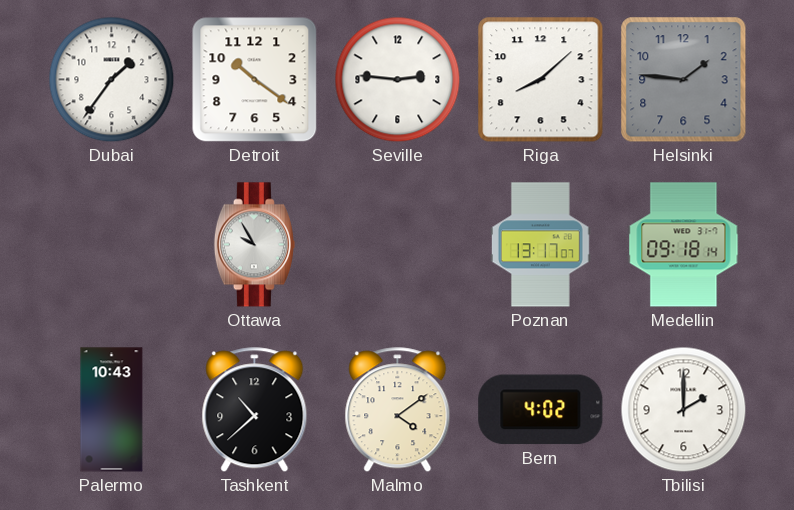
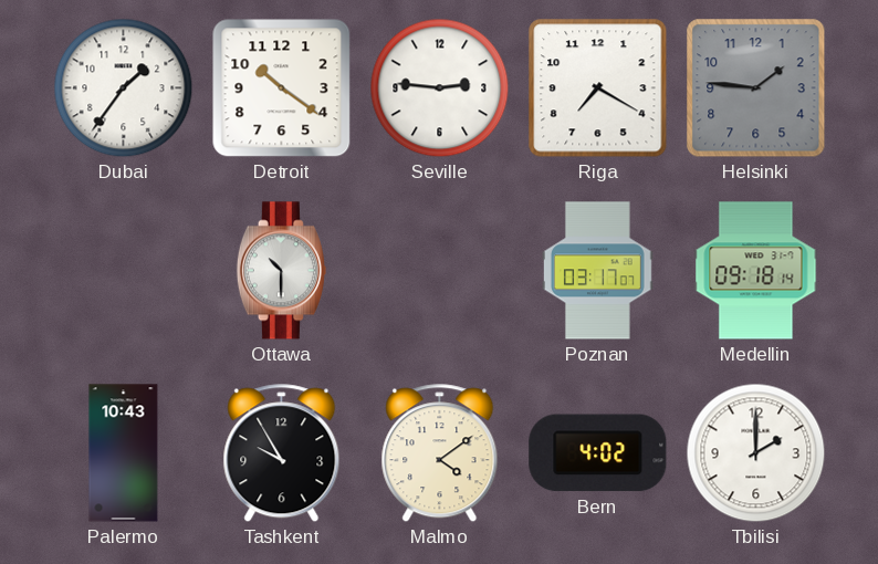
Riga: 8:08 -> 7:20
Ottawa: 9:55 -> 10:30
Poznan: 13:17 -> 03:17
Tashkent: 10:38 -> 9:55
